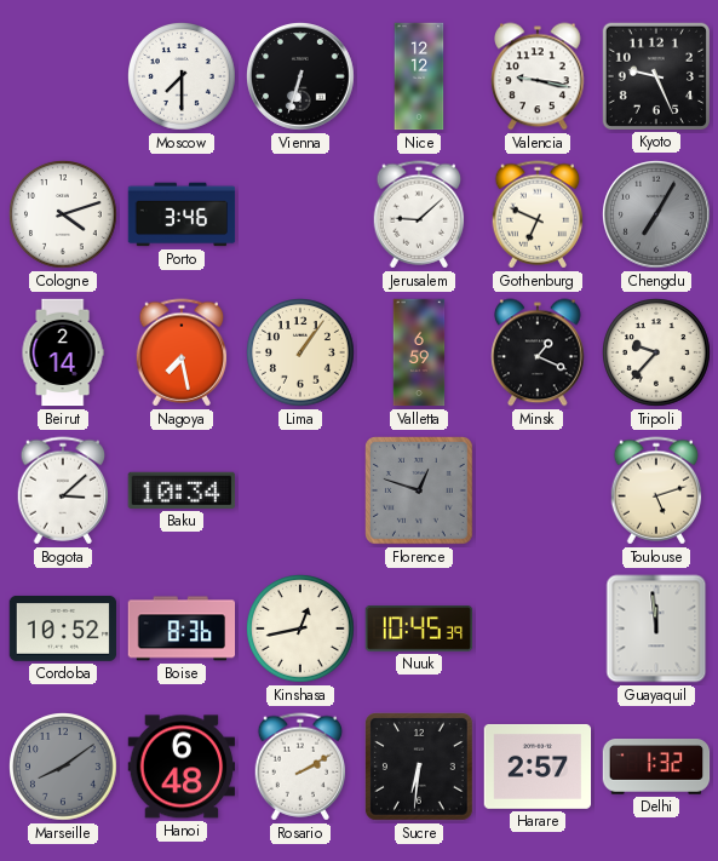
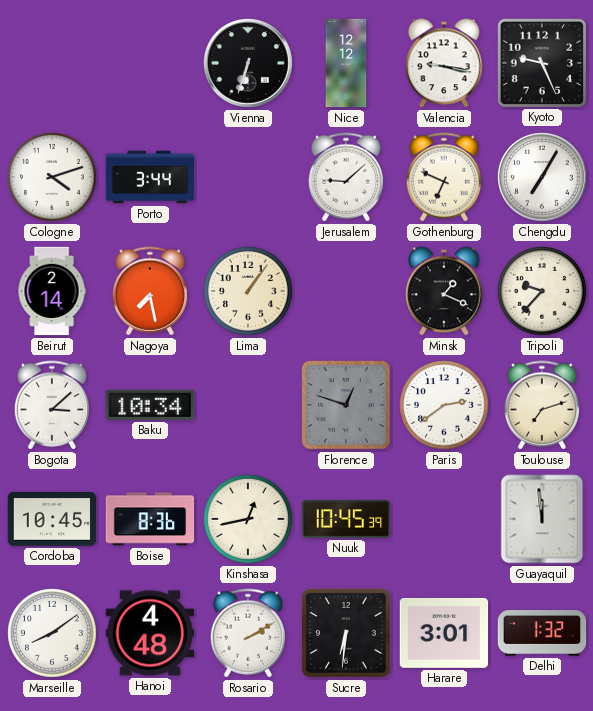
Moscow: 7:30 -> none
Porto: 3:46 -> 3:44
Chengdu dial: grey -> white
Valletta: 6:59 -> none
Paris: none -> 2:39
Toulouse: 5:12 -> 7:12
Cordoba: 10:52 -> 10:45
Marseille dial: grey -> white
Hanoi: 6:48 -> 4:48
Harare: 2:57 -> 3:01
